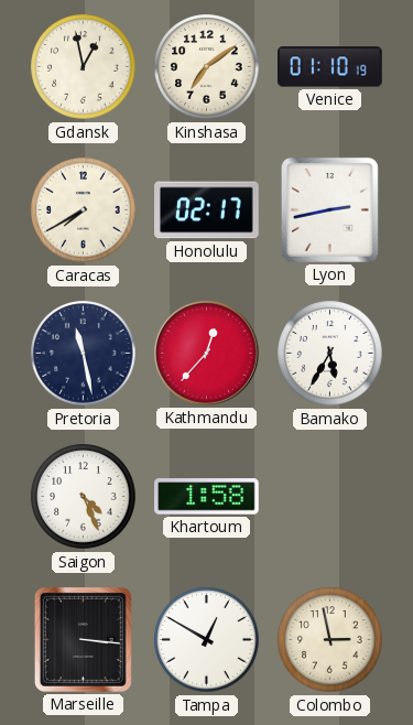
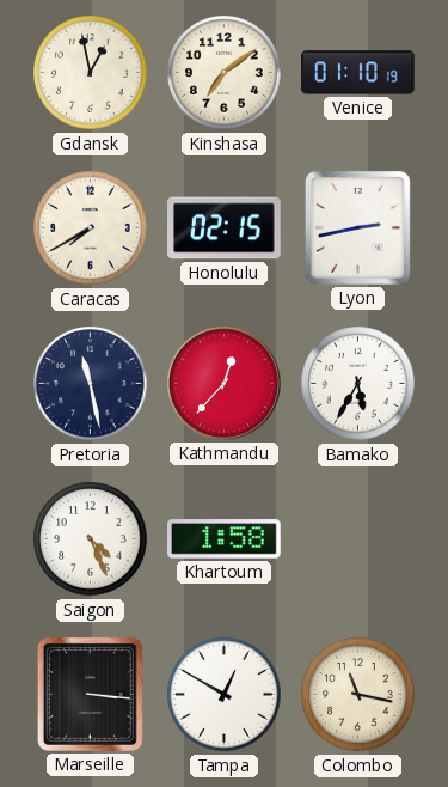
Honolulu: 02:17 -> 02:15
Colombo: 2:58 -> 11:17
